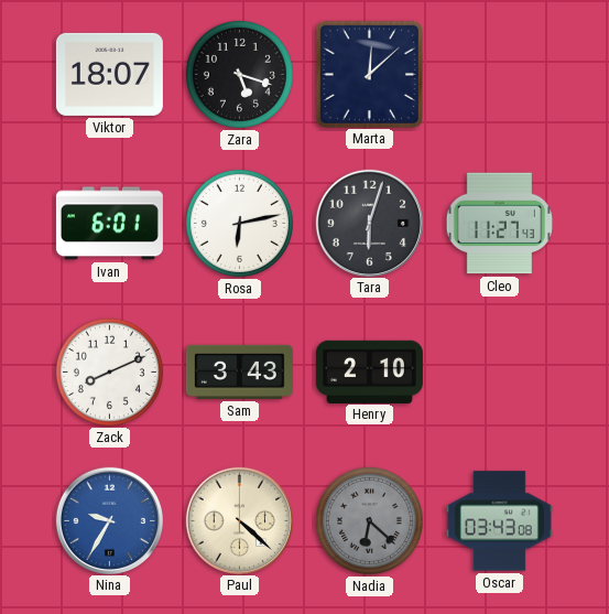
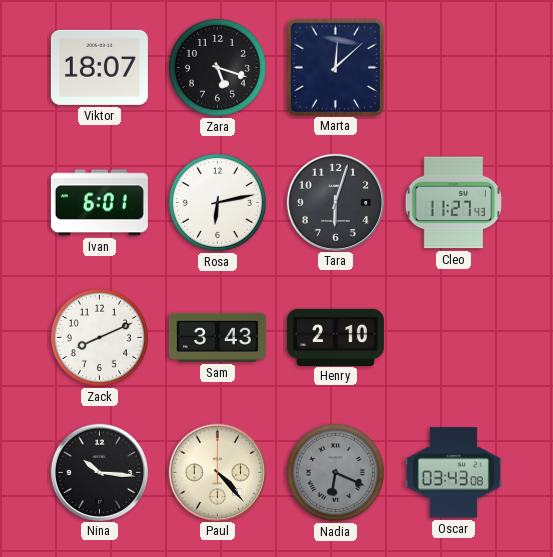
Nina: 9:35 -> 10:16
Nina dial: blue -> black
Paul: 4:22 -> 4:23
Nadia: 6:22 -> 6:19
